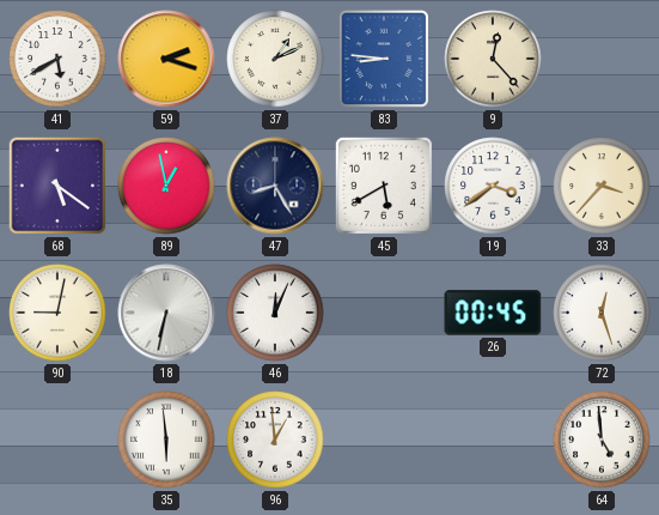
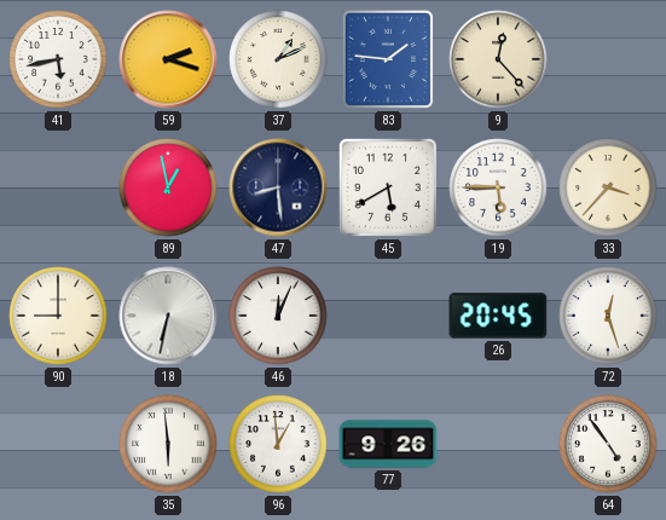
41: 5:40 -> 5:43
83: 8:46 -> 1:46
68: 5:21 -> none
47: 8:25 -> 8:29
19: 3:39 -> 5:45
90: 9:02 -> 9:00
26: 00:45 -> 20:45
77: none -> 9:26
64: 4:59 -> 4:54
